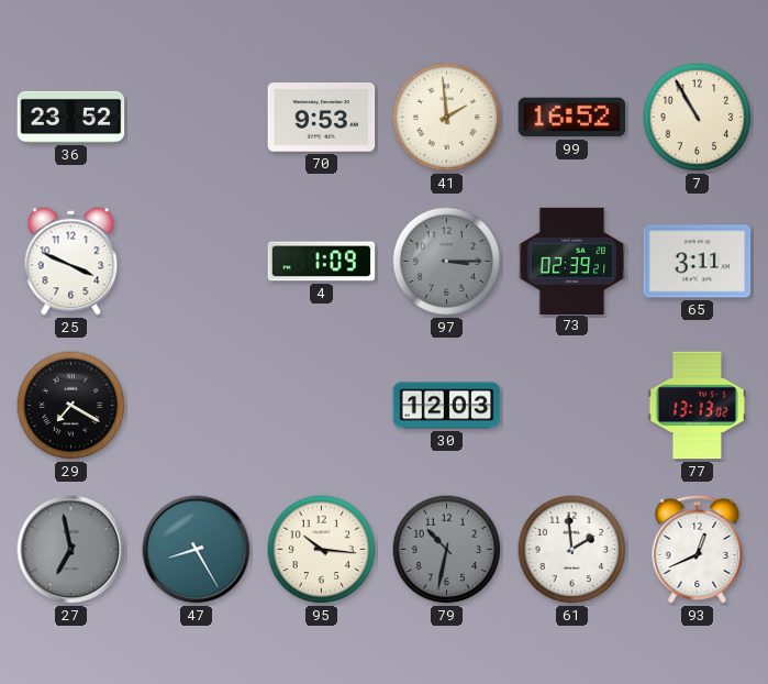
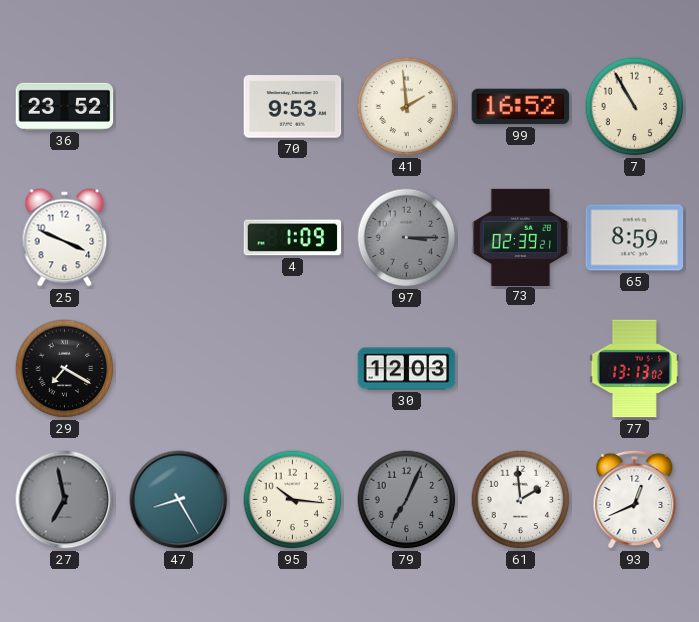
65: 3:11 -> 8:59
79: 10:32 -> 7:04
